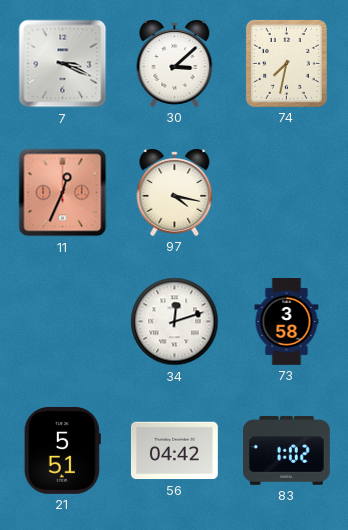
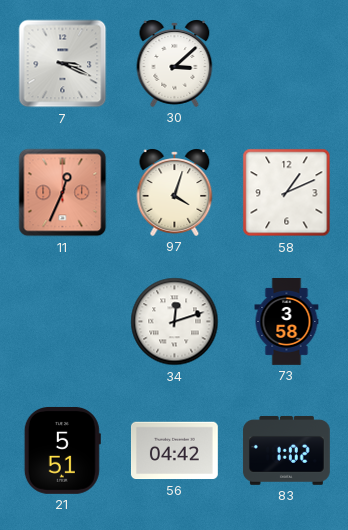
74: 7:32 -> none
97: 4:17 -> 4:03
58: none -> 1:11
